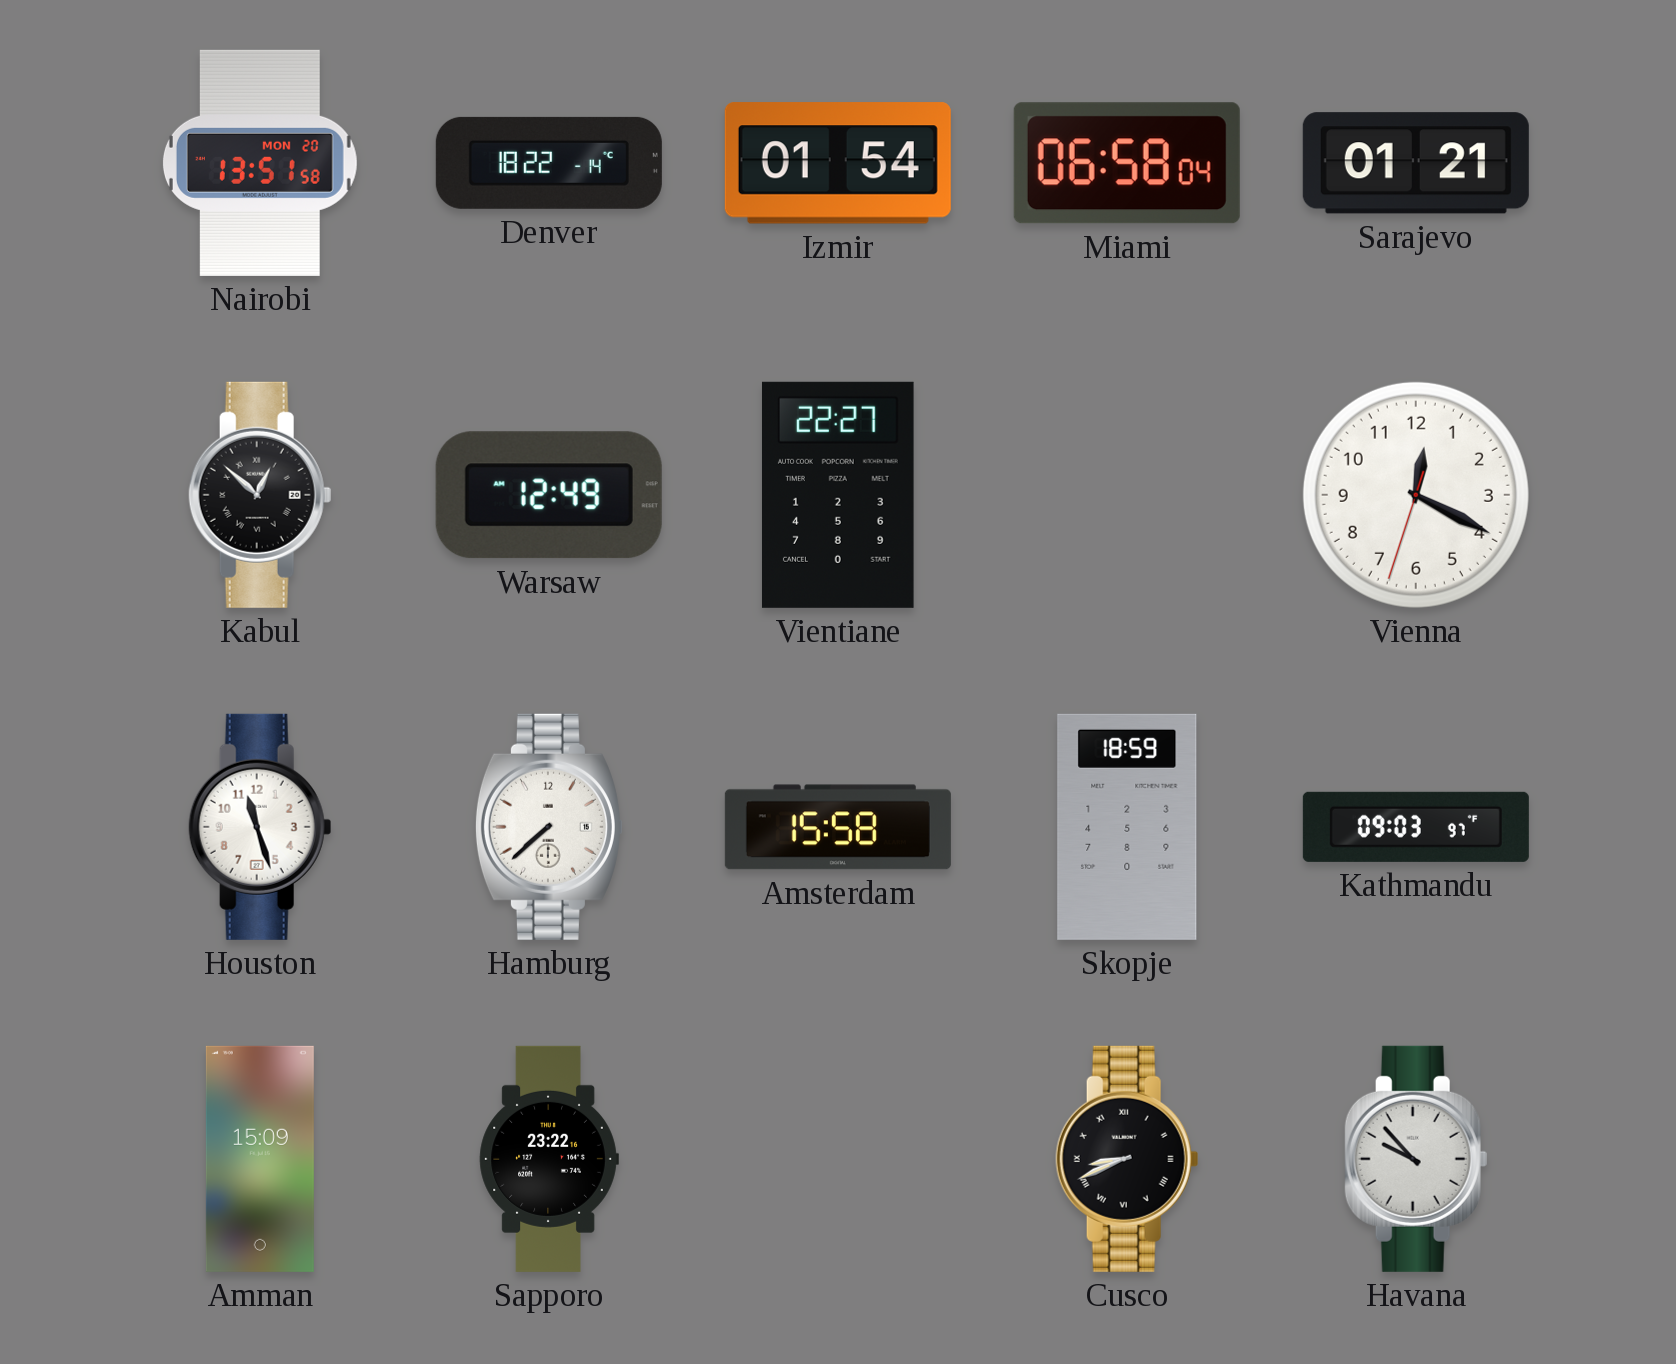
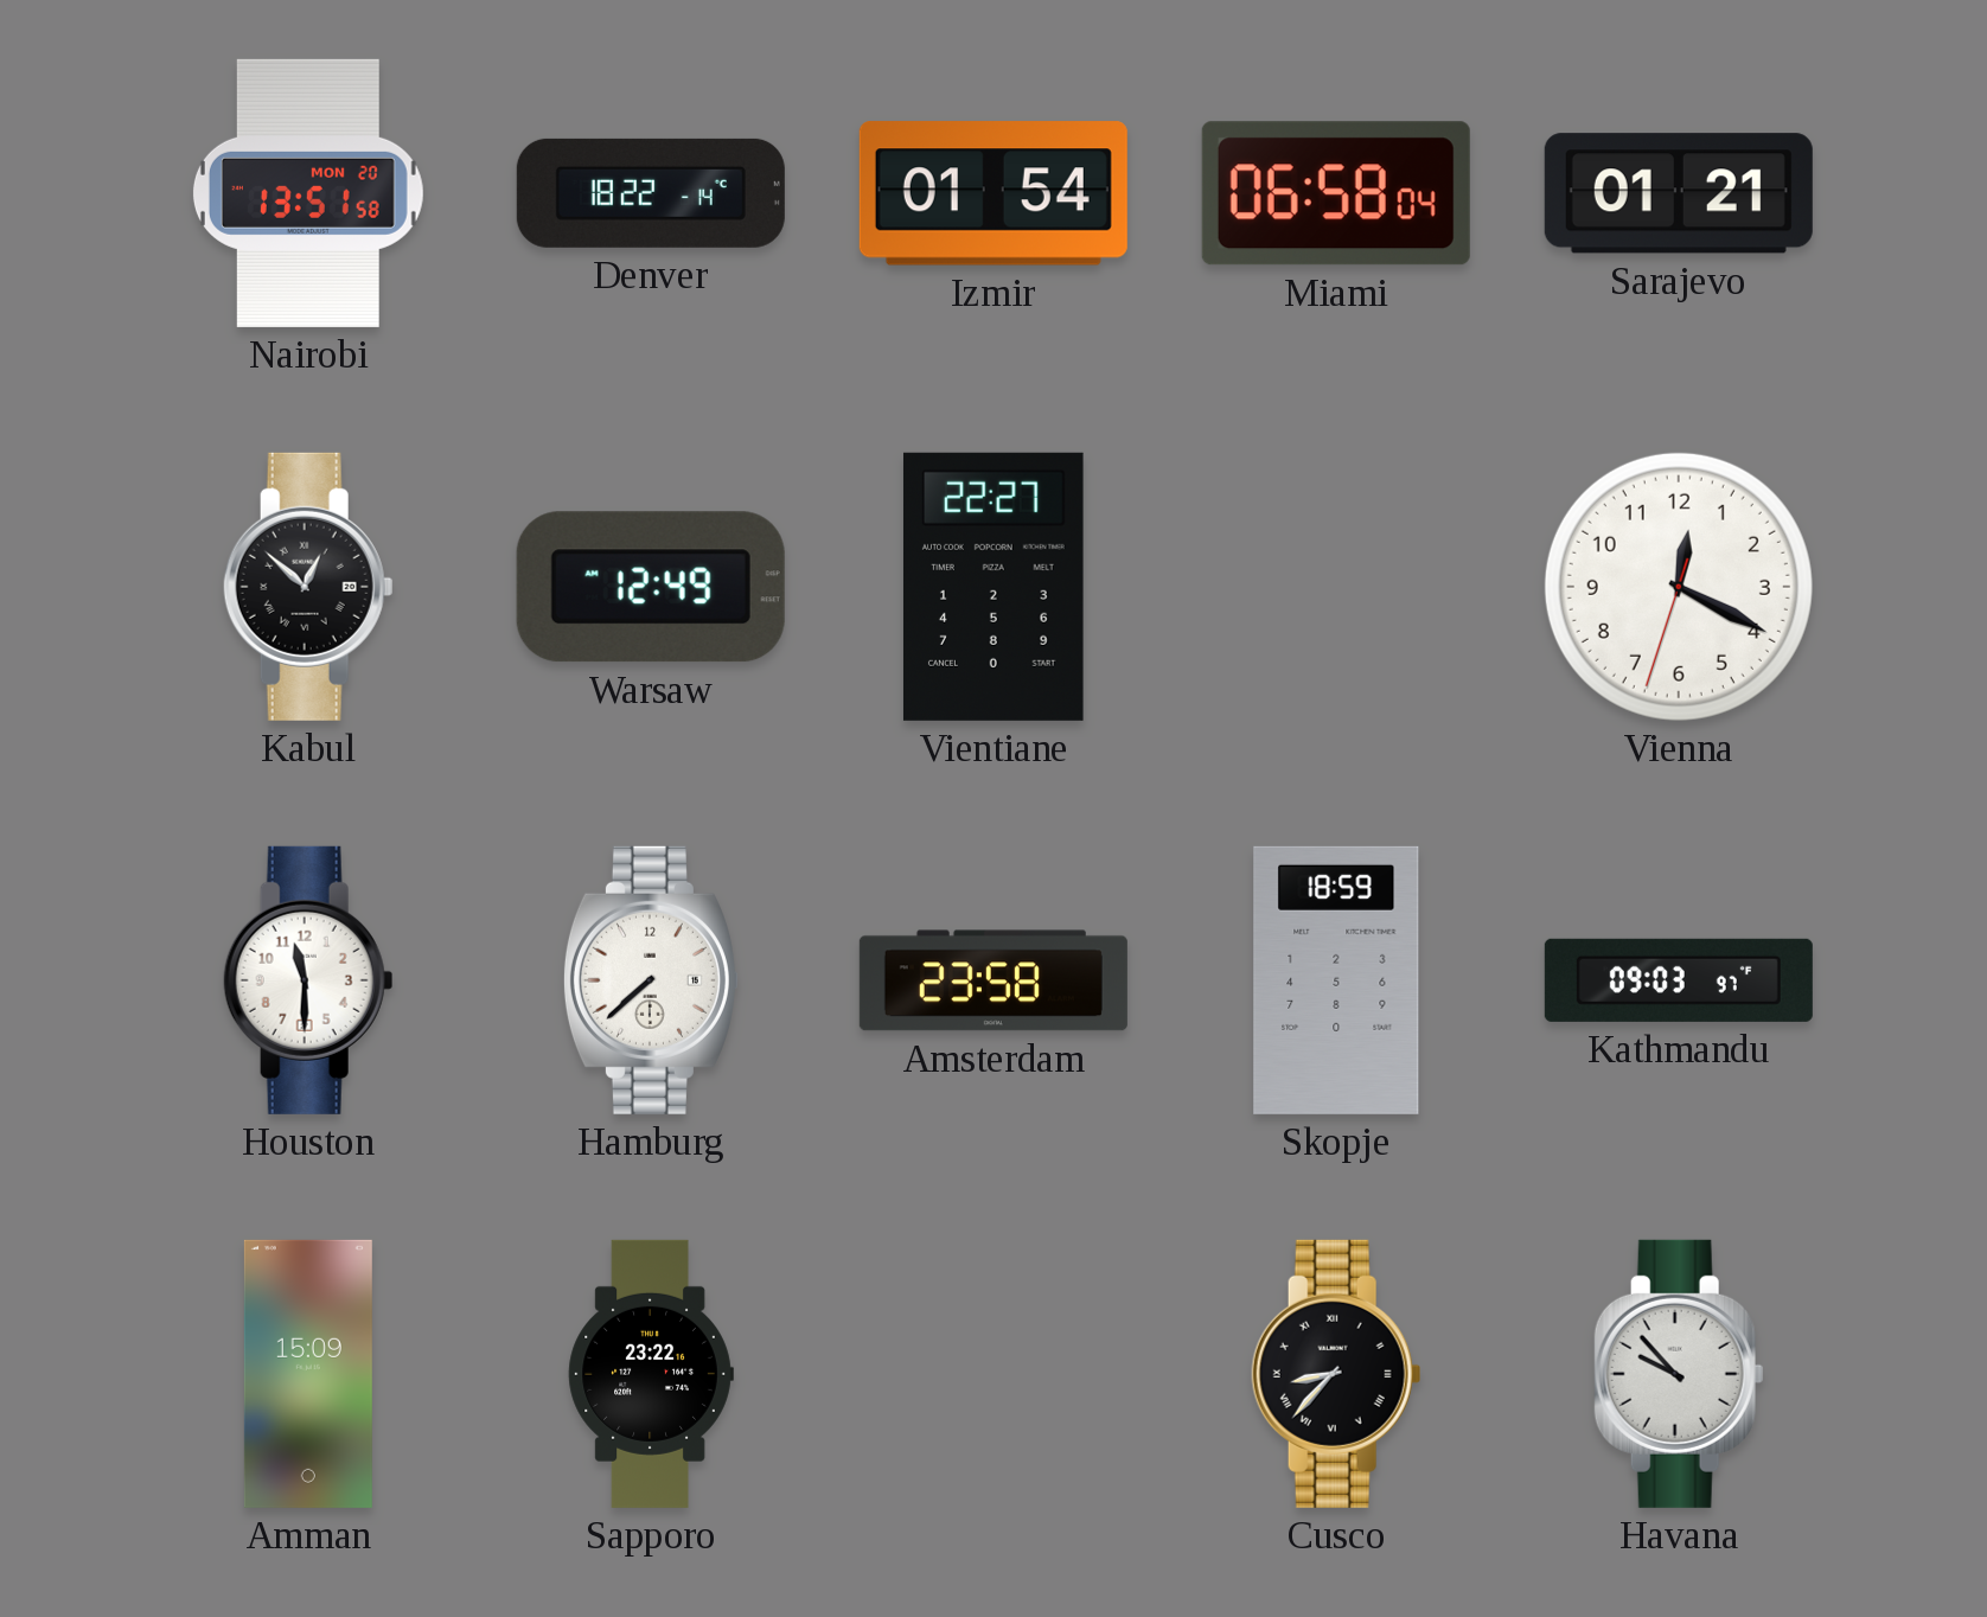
Houston: 11:27 -> 11:30
Amsterdam: 15:58 -> 23:58
Cusco: 8:41 -> 8:37
